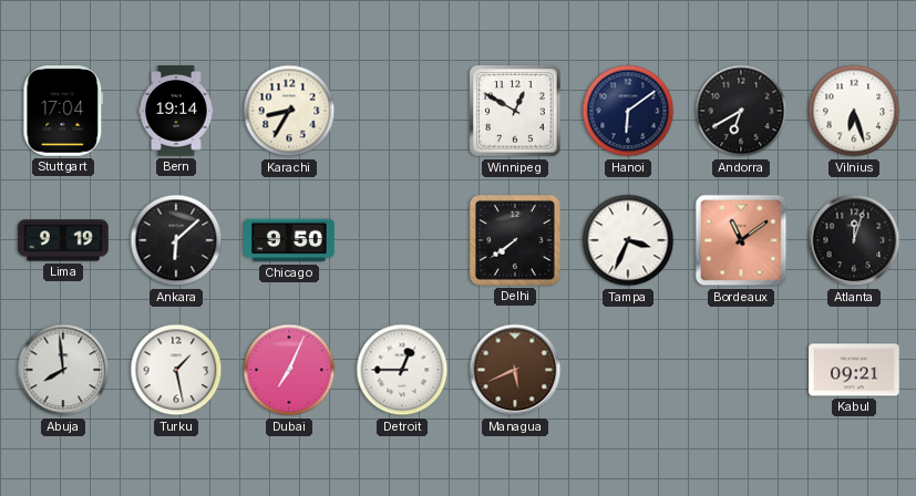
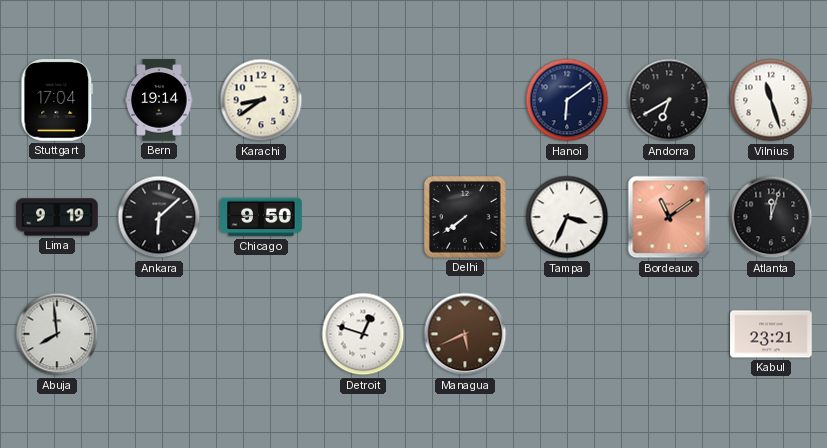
Karachi: 8:35 -> 8:39
Winnipeg: 12:50 -> none
Vilnius: 6:27 -> 11:27
Turku: 1:28 -> none
Dubai: 7:04 -> none
Detroit: 12:45 -> 12:48
Kabul: 09:21 -> 23:21
